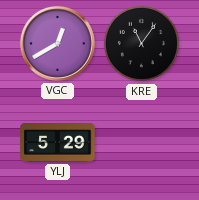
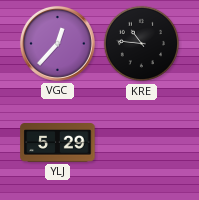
VGC: 12:40 -> 12:37
KRE: 11:06 -> 10:46
